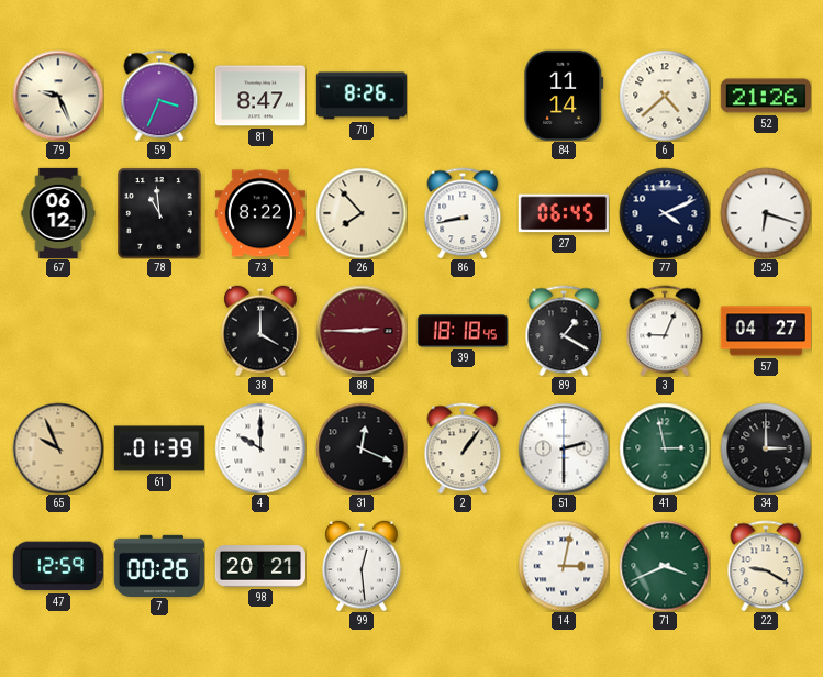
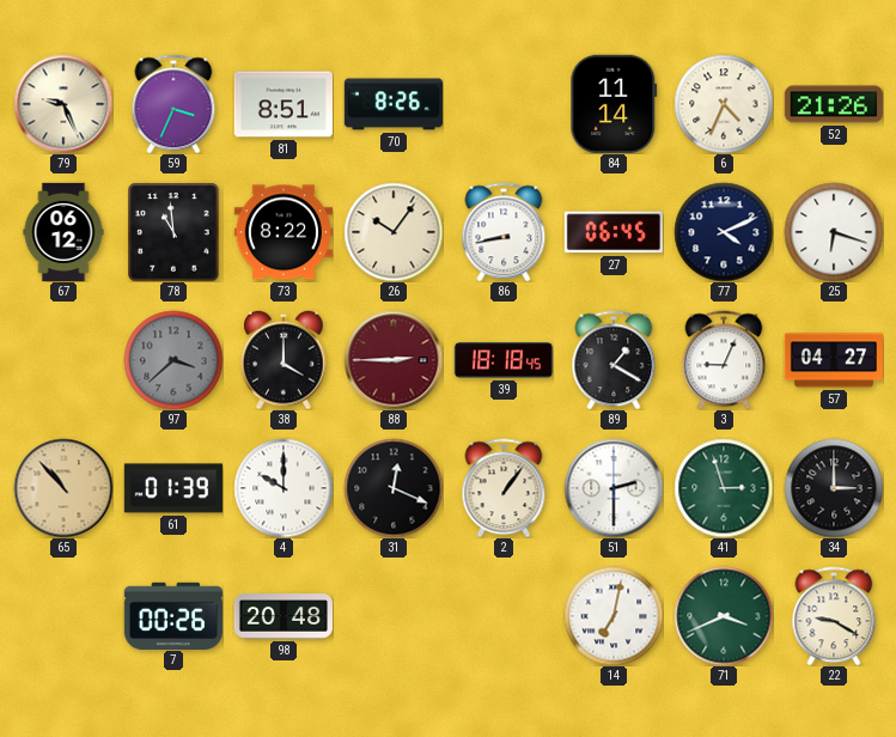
81: 8:47 -> 8:51
6: 4:38 -> 4:34
26: 7:53 -> 10:06
97: none -> 3:38
65: 9:56 -> 10:53
41: 2:58 -> 2:57
47: 12:59 -> none
98: 20:21 -> 20:48
99: 12:29 -> none
14: 3:02 -> 7:02
